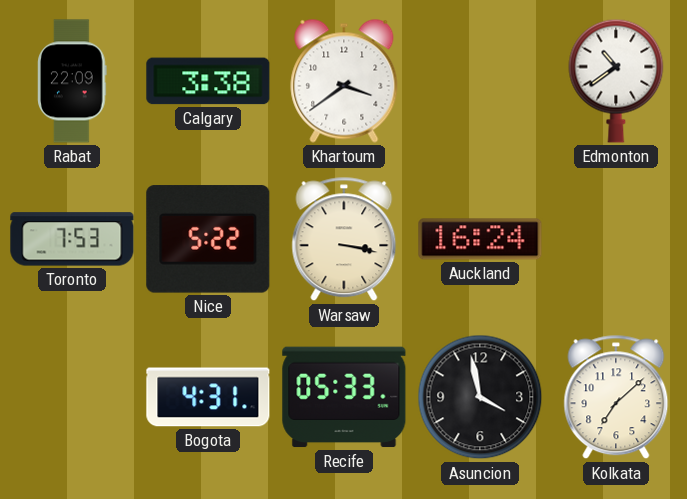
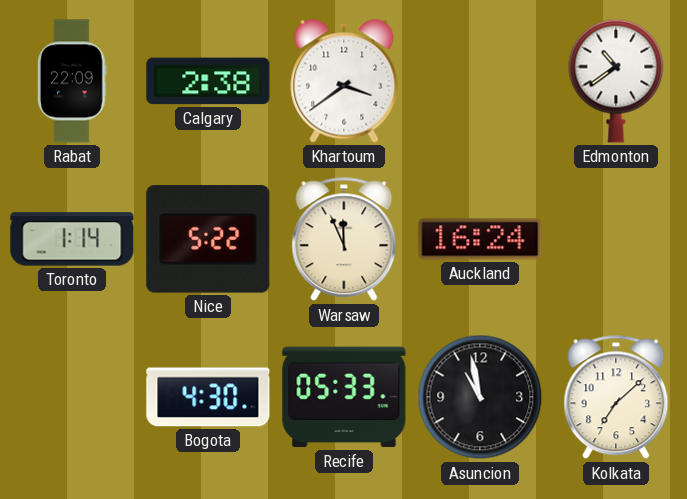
Calgary: 3:38 -> 2:38
Toronto: 7:53 -> 1:14
Warsaw: 3:17 -> 11:56
Bogota: 4:31 -> 4:30
Asuncion: 3:58 -> 10:58
